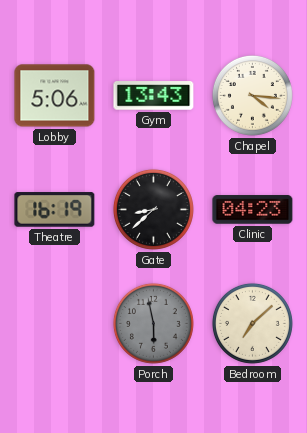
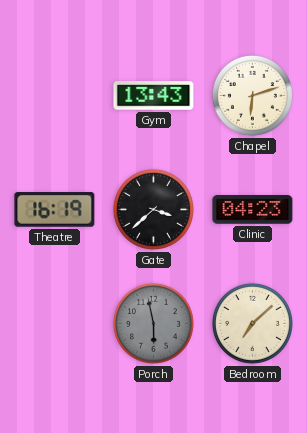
Lobby: 5:06 -> none
Chapel: 4:16 -> 6:12
Gate: 8:38 -> 3:38
